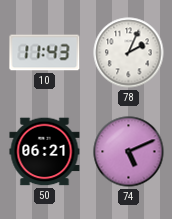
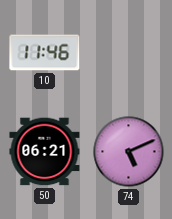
10: 11:43 -> 11:46
78: 2:04 -> none
